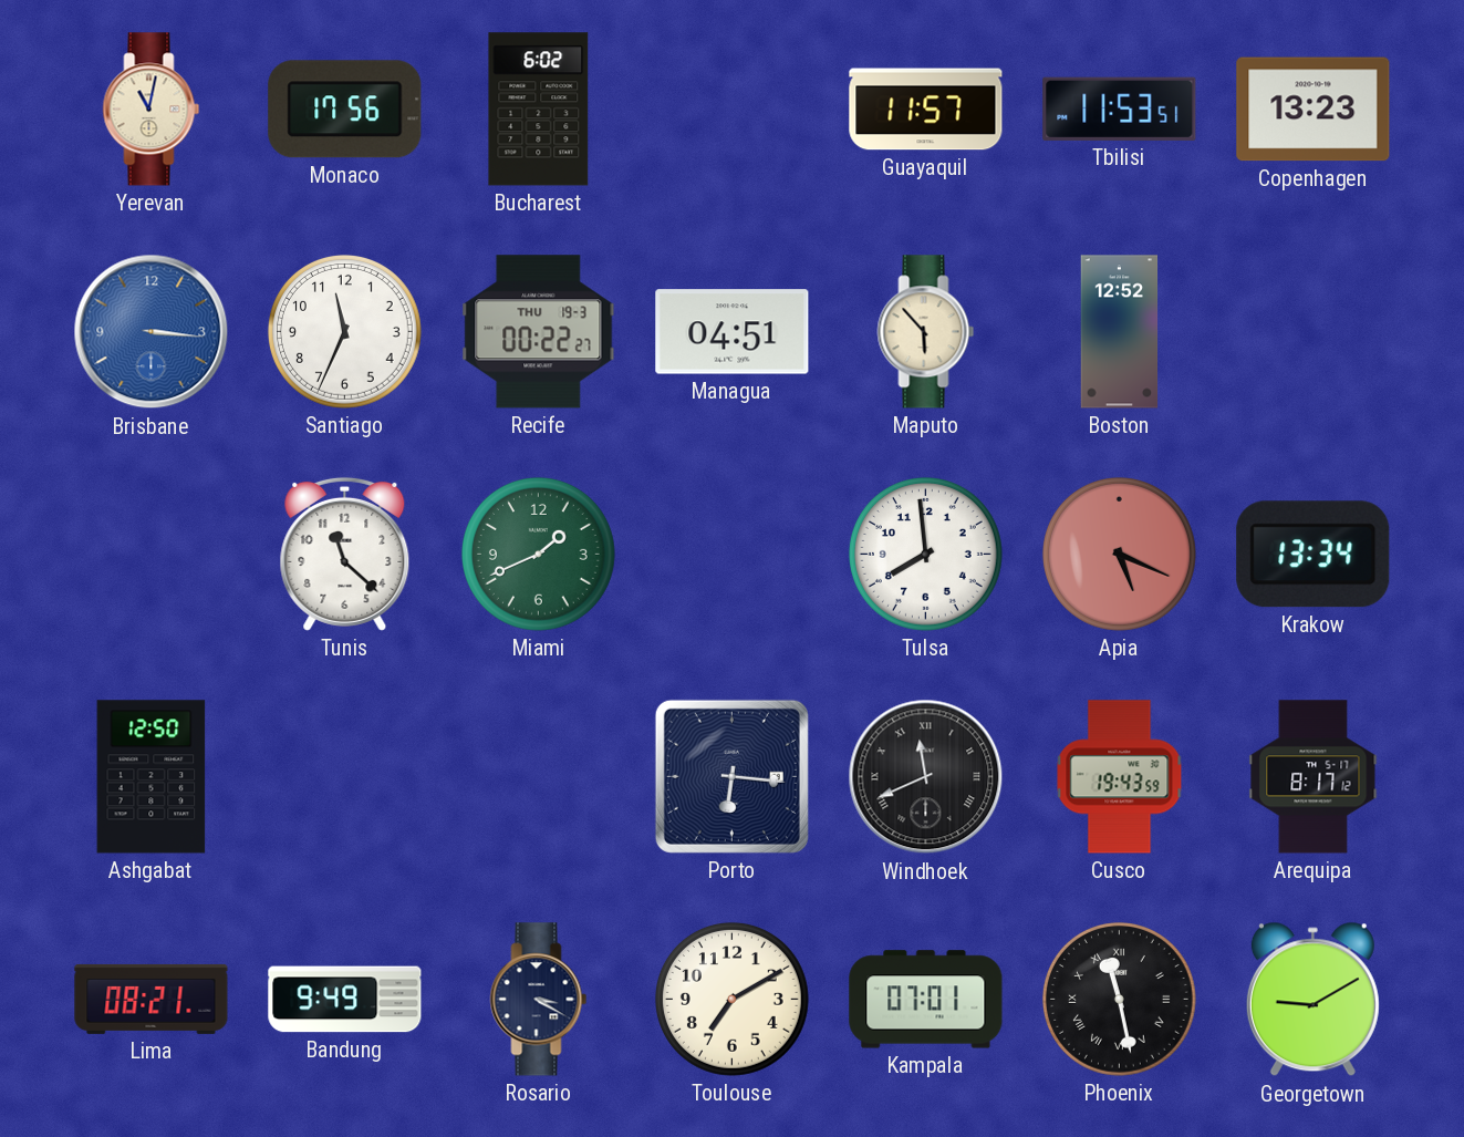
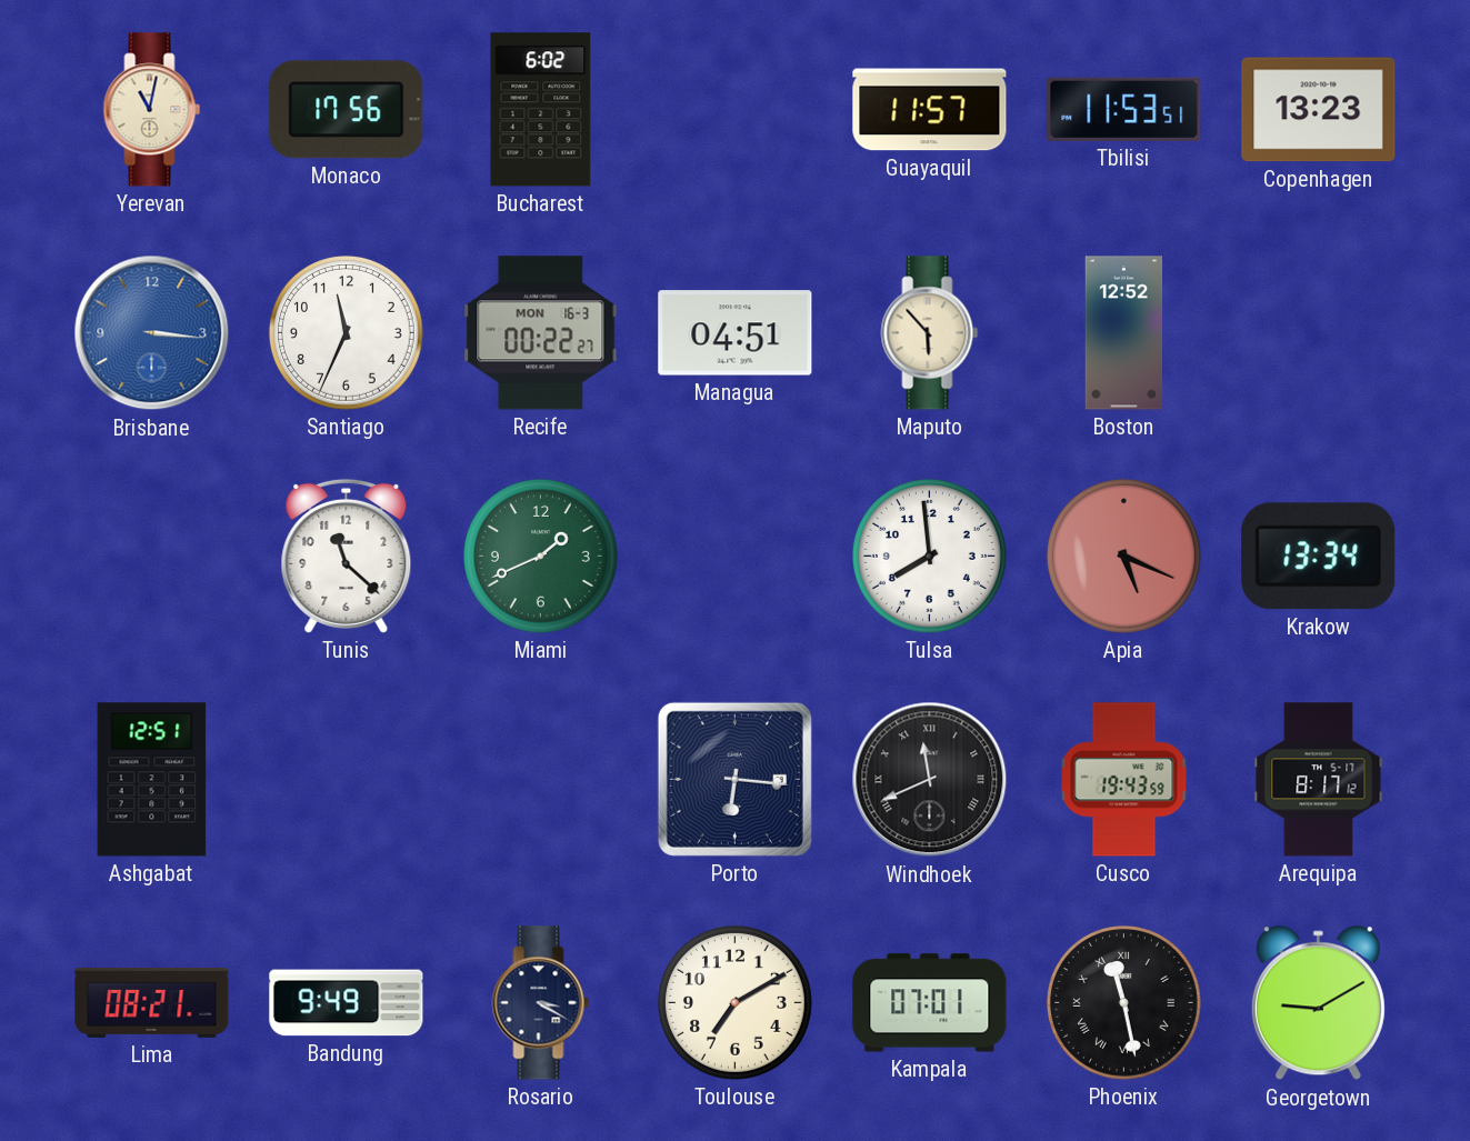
Recife date: THU 19-3 -> MON 16-3
Ashgabat: 12:50 -> 12:51
